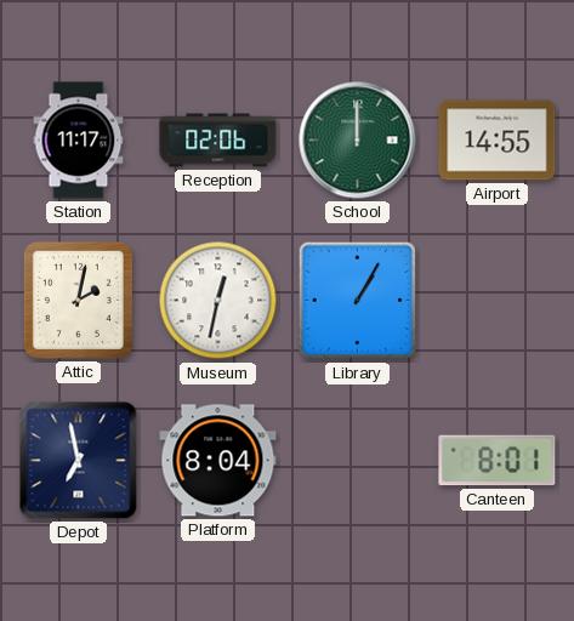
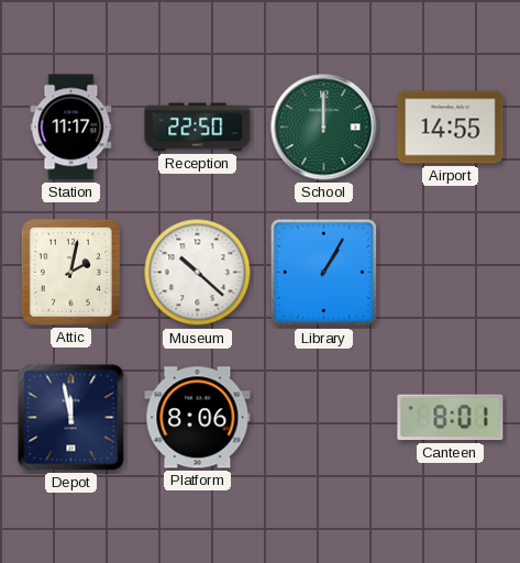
Reception: 02:06 -> 22:50
Museum: 12:32 -> 10:22
Depot: 6:58 -> 11:58
Platform: 8:04 -> 8:06
